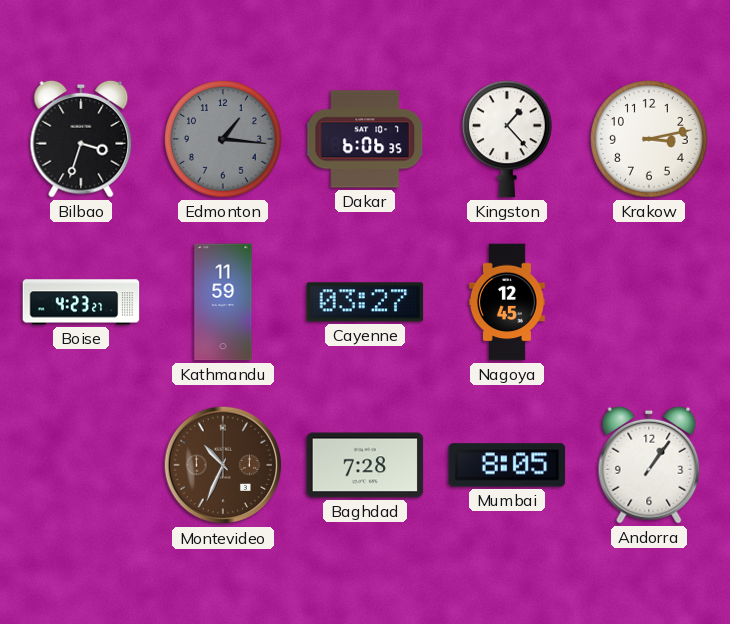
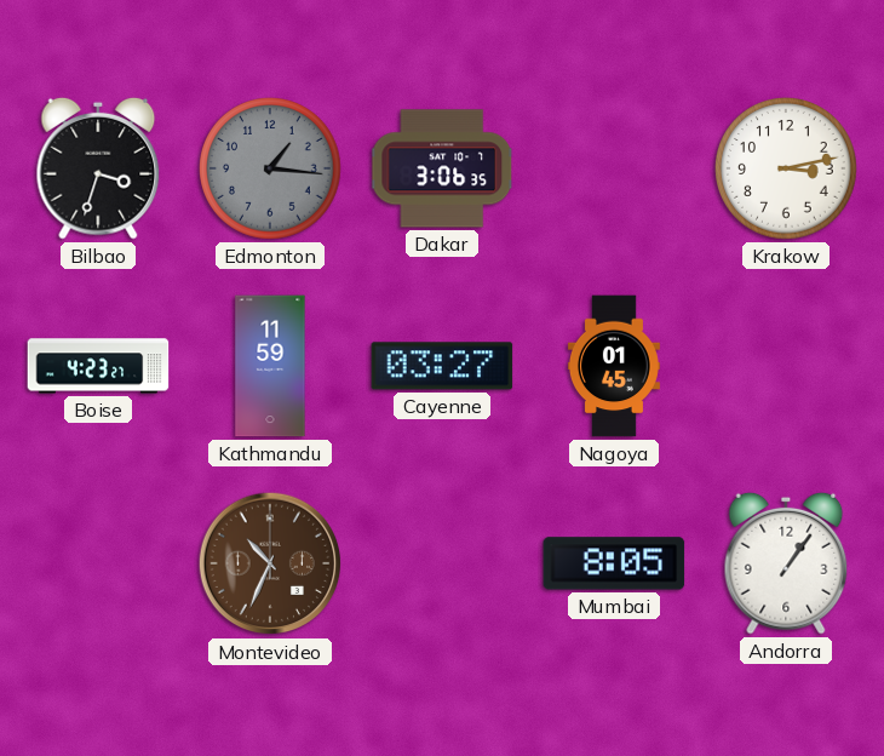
Dakar: 6:06 -> 3:06
Kingston: 1:23 -> none
Nagoya: 12:45 -> 01:45
Baghdad: 7:28 -> none
